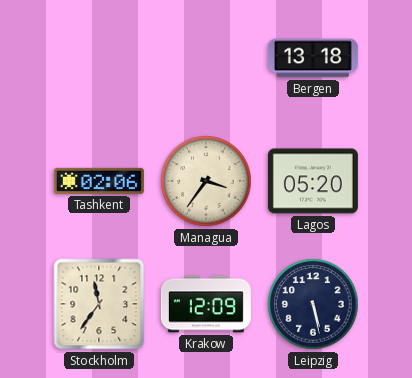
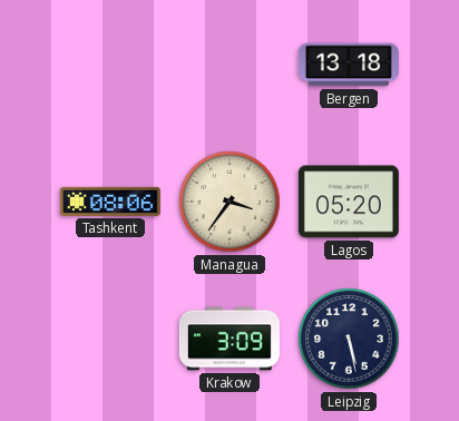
Tashkent: 02:06 -> 08:06
Stockholm: 11:36 -> none
Krakow: 12:09 -> 3:09
